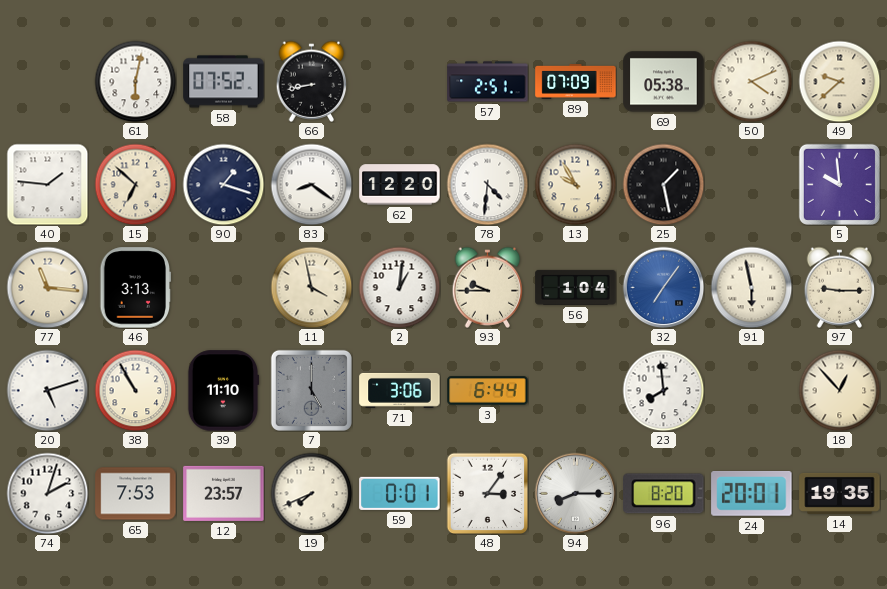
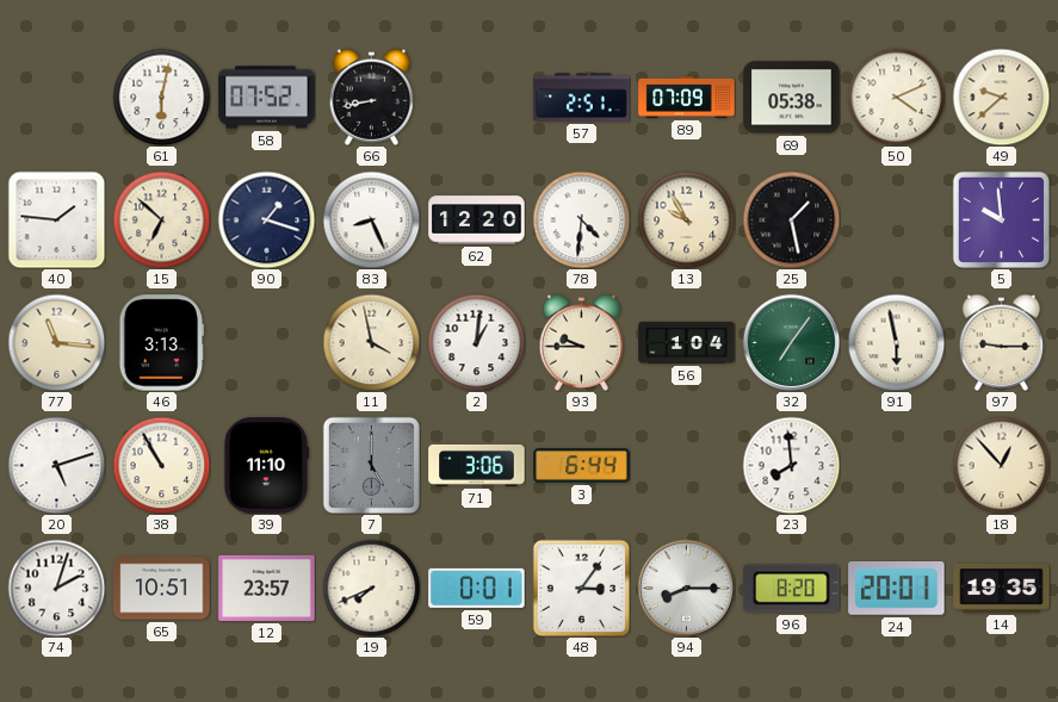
83: 8:21 -> 8:26
32 dial: blue -> green
65: 7:53 -> 10:51
